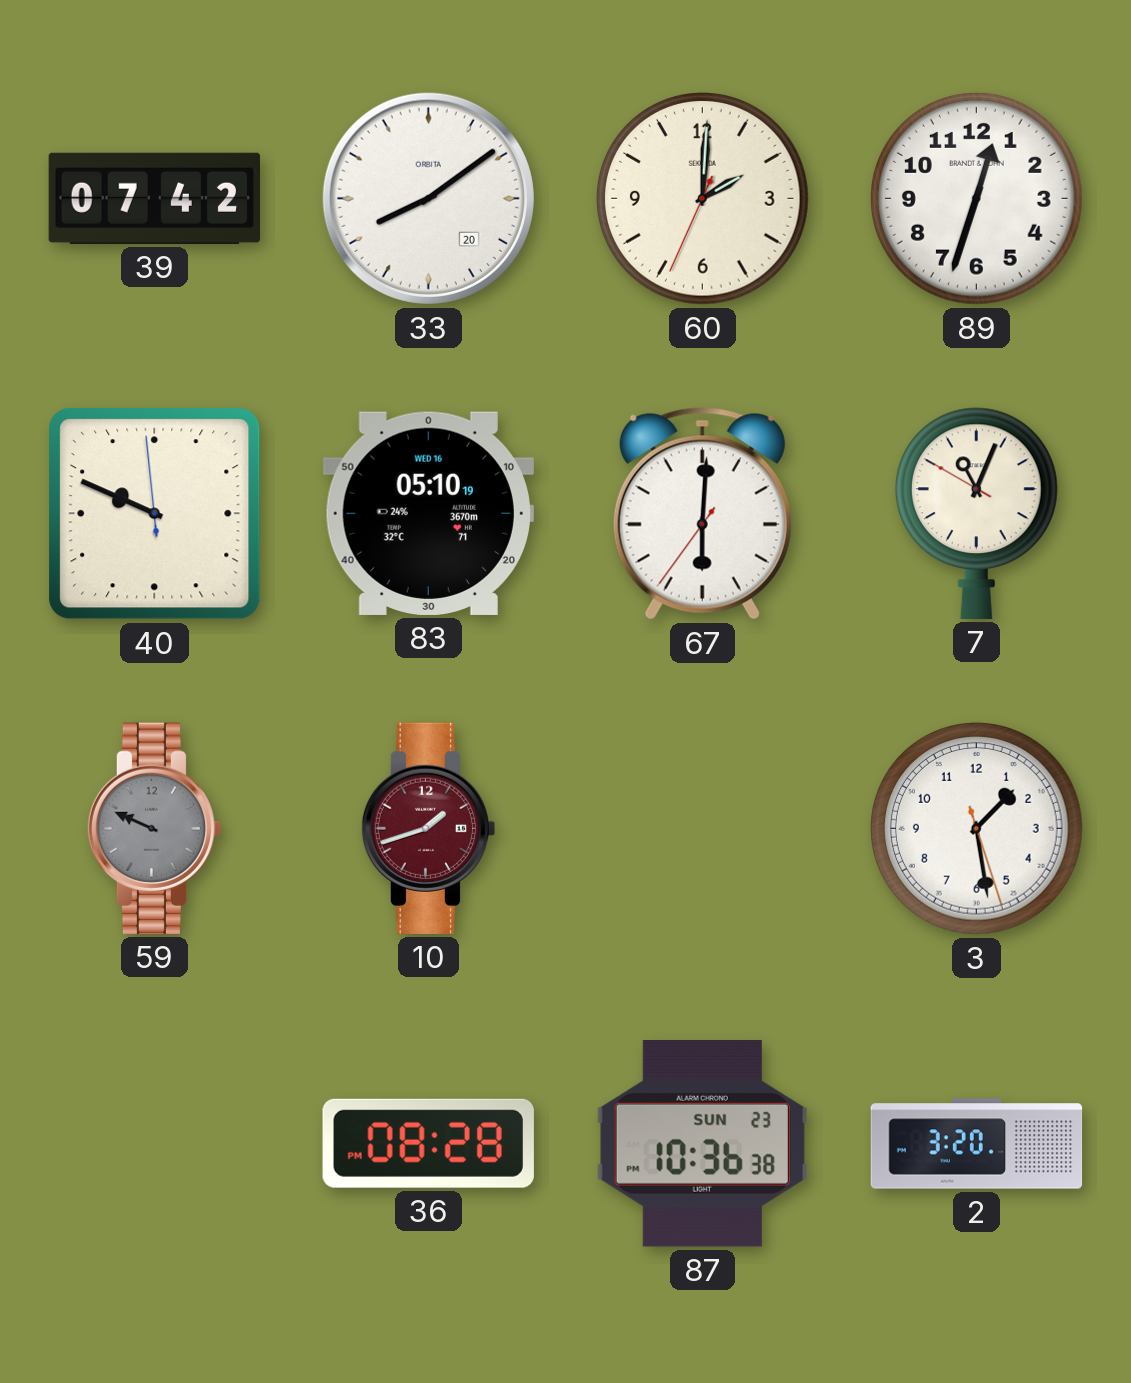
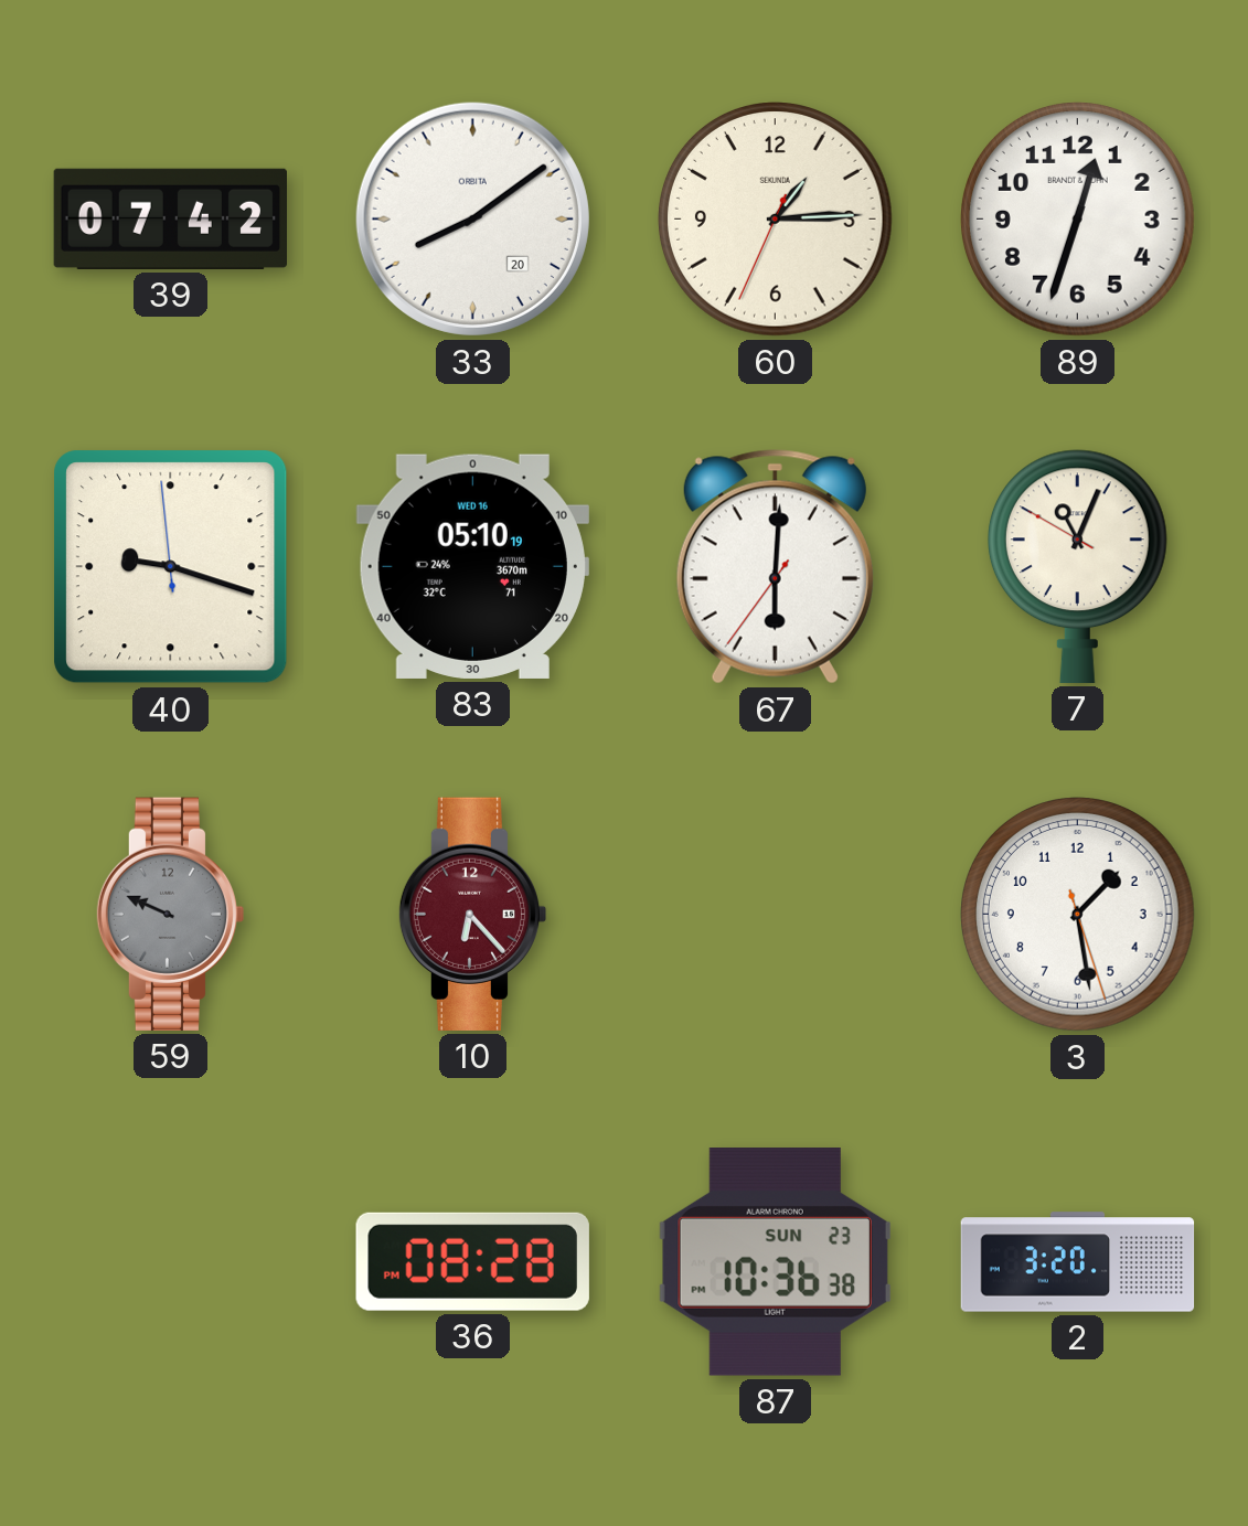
60: 2:00 -> 1:14
40: 9:48 -> 9:17
10: 1:42 -> 6:23
